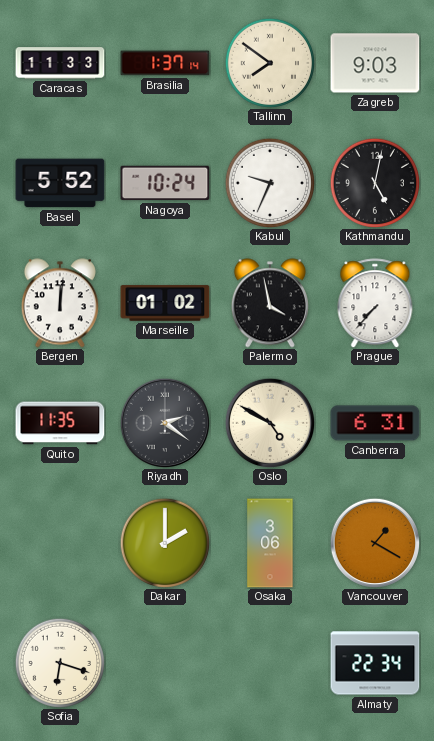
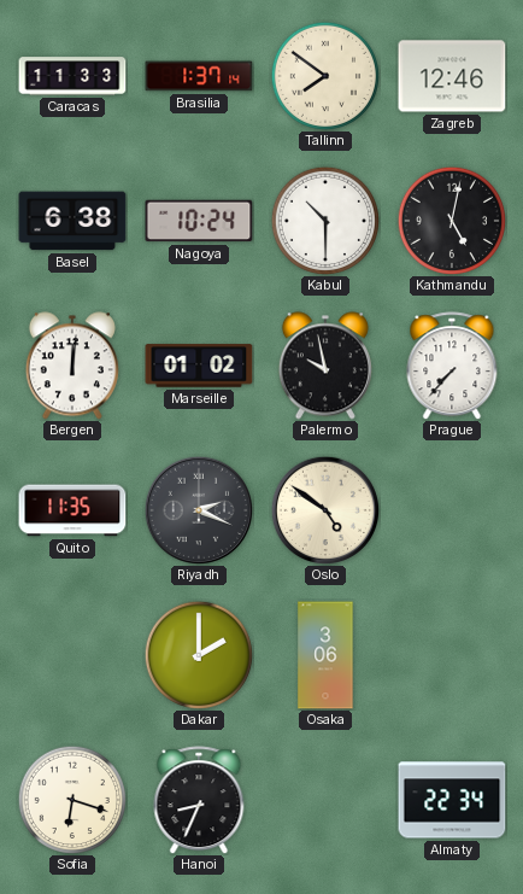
Zagreb: 9:03 -> 12:46
Basel: 5:52 -> 6:38
Kabul: 9:34 -> 10:30
Palermo: 3:58 -> 9:58
Riyadh: 2:21 -> 2:19
Oslo: 4:50 -> 4:51
Canberra: 6:31 -> none
Vancouver: 1:20 -> none
Hanoi: none -> 8:34
